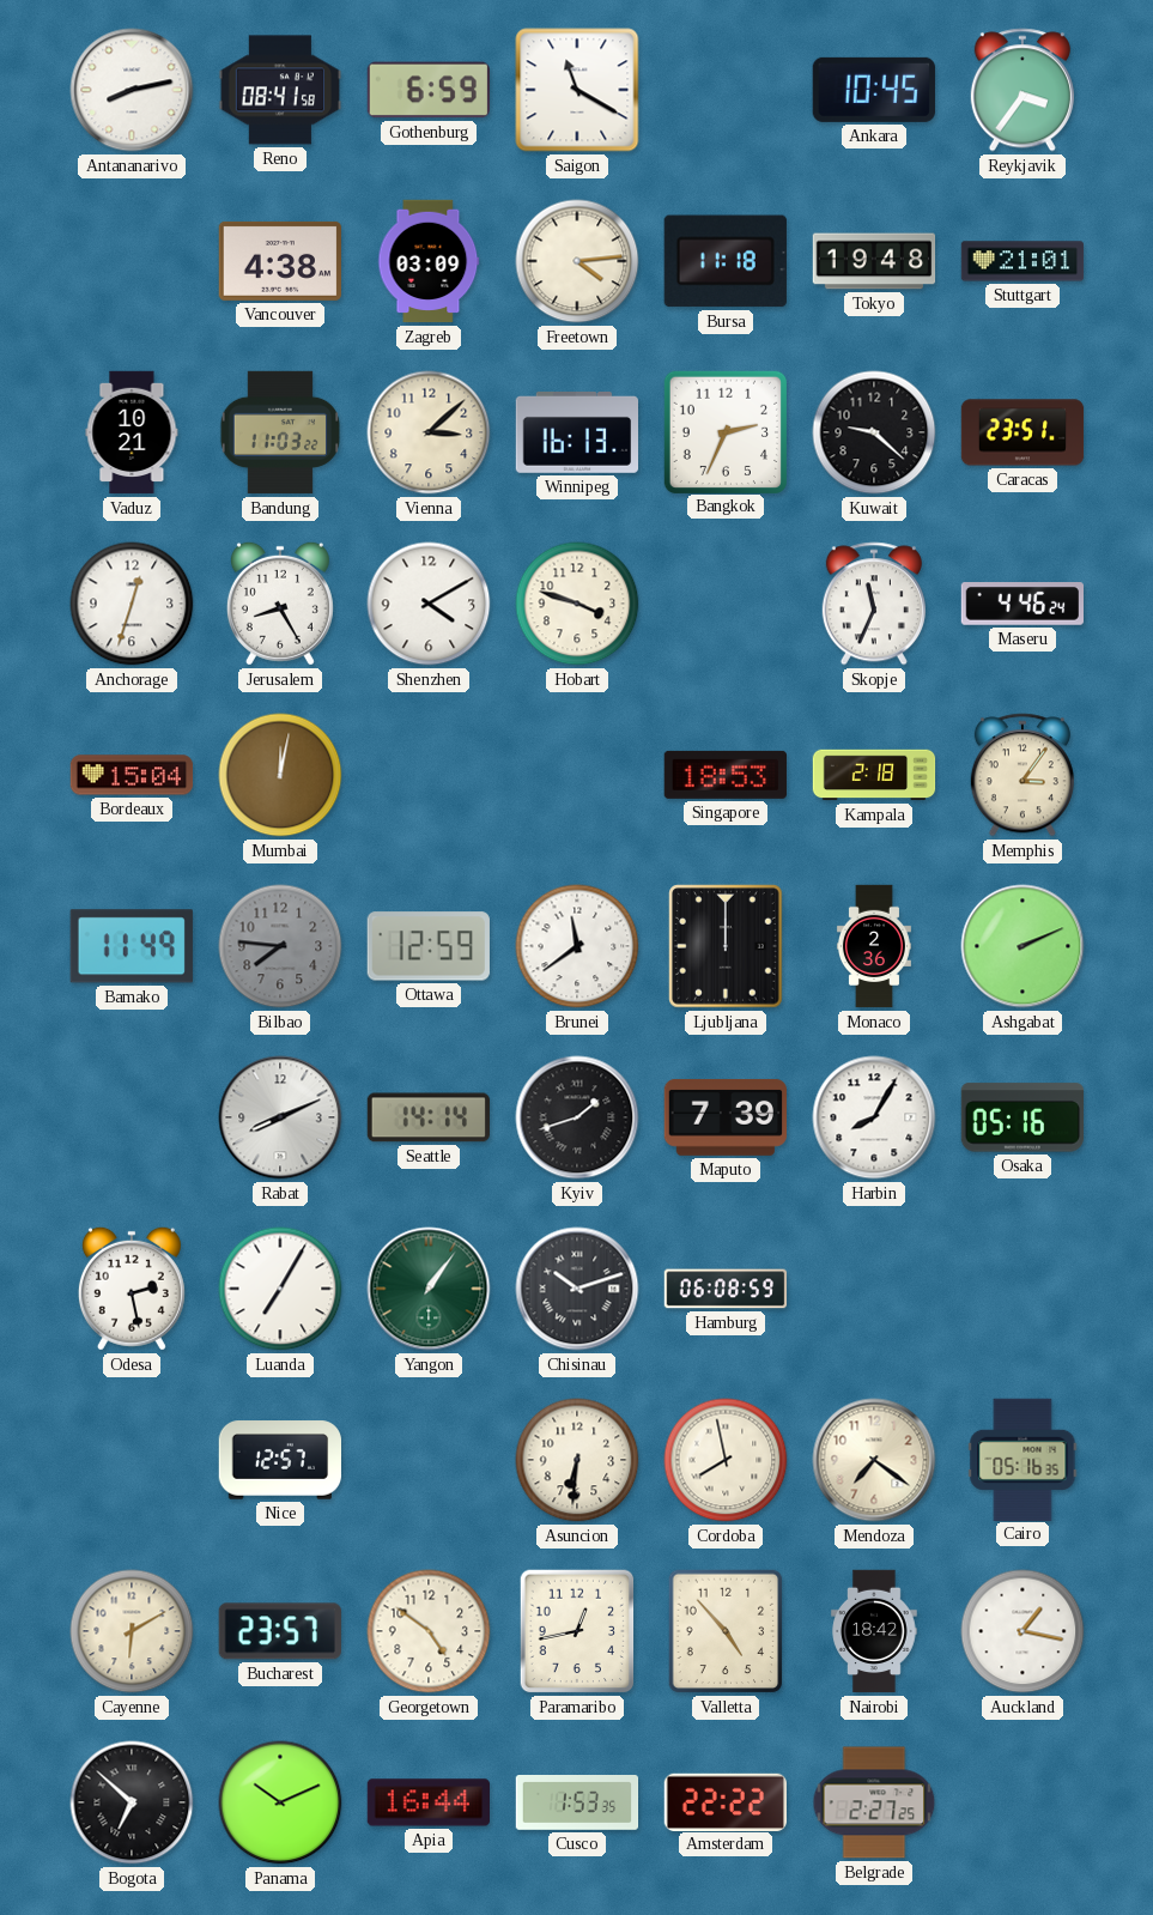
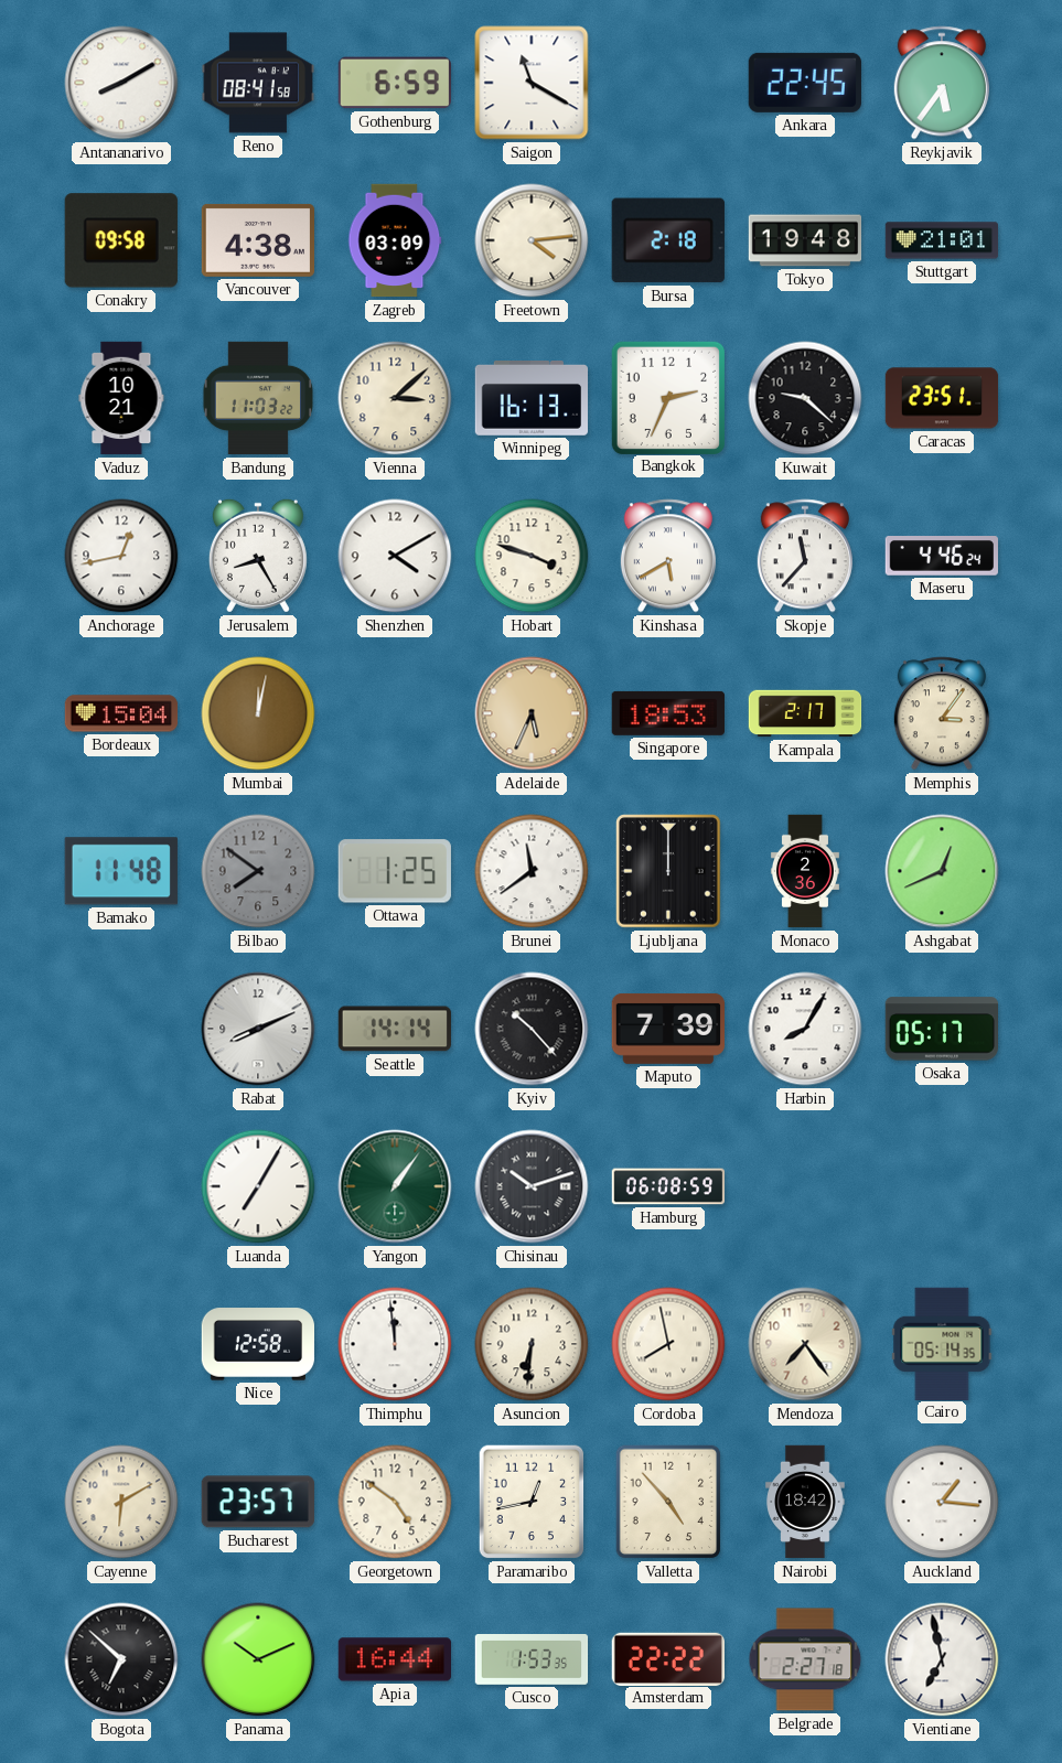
Antananarivo: 8:13 -> 8:10
Ankara: 10:45 -> 22:45
Reykjavik: 3:36 -> 5:36
Conakry: none -> 09:58
Bursa: 11:18 -> 2:18
Anchorage: 12:33 -> 12:43
Kinshasa: none -> 5:40
Skopje: 11:34 -> 11:37
Adelaide: none -> 5:34
Kampala: 2:18 -> 2:17
Bamako: 11:49 -> 11:48
Bilbao: 7:46 -> 7:51
Ottawa: 12:59 -> 1:25
Ashgabat: 2:11 -> 12:41
Kyiv: 1:42 -> 10:23
Osaka: 05:16 -> 05:17
Odesa: 2:28 -> none
Nice: 12:57 -> 12:58
Thimphu: none -> 11:59
Mendoza: 7:21 -> 7:24
Cairo: 05:16 -> 05:14
Auckland: 1:17 -> 1:16
Belgrade: 2:27:25 -> 2:27:18
Vientiane: none -> 6:58
